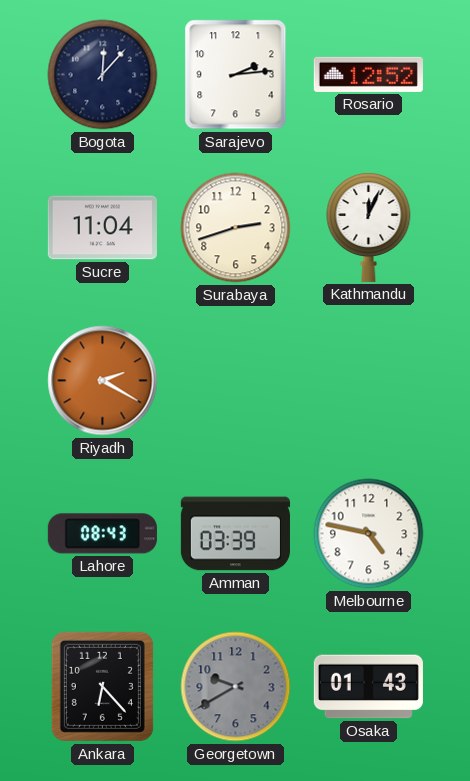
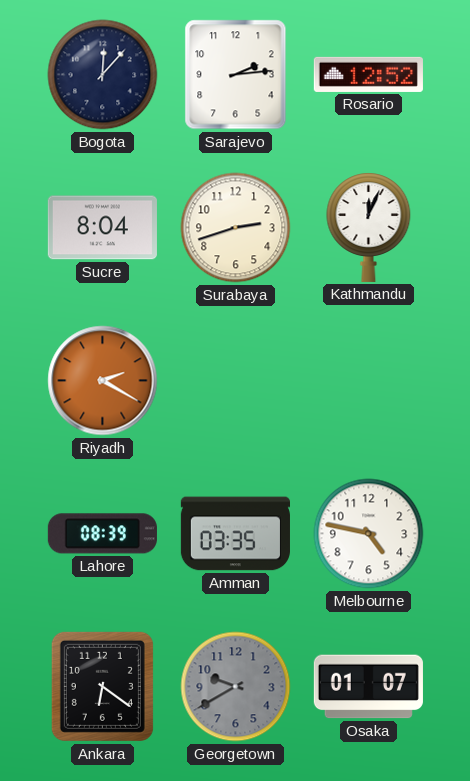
Sucre: 11:04 -> 8:04
Lahore: 08:43 -> 08:39
Amman: 03:39 -> 03:35
Ankara: 6:23 -> 6:21
Osaka: 01:43 -> 01:07
